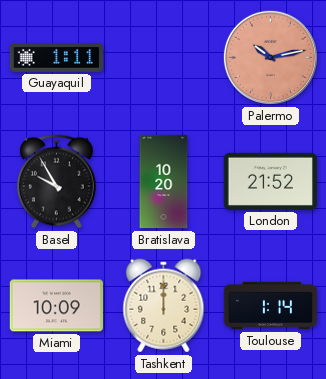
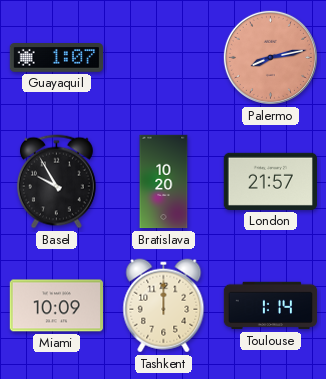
Guayaquil: 1:11 -> 1:07
Palermo: 10:13 -> 8:13
London: 21:52 -> 21:57
